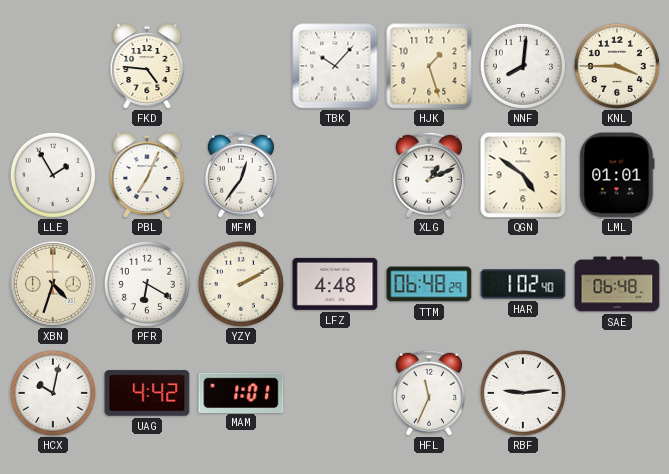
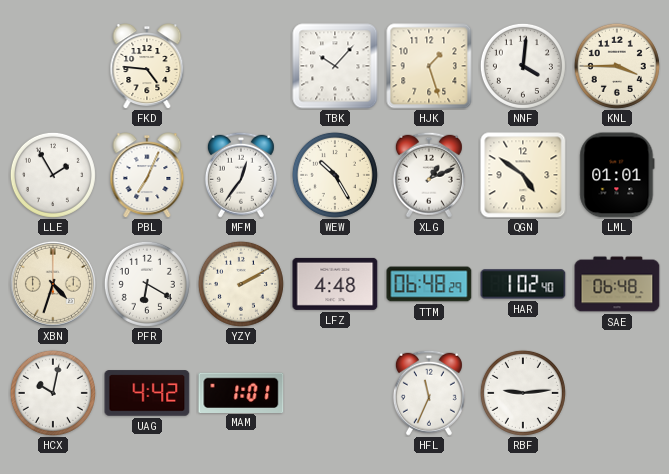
NNF: 8:01 -> 4:01
WEW: none -> 10:25
